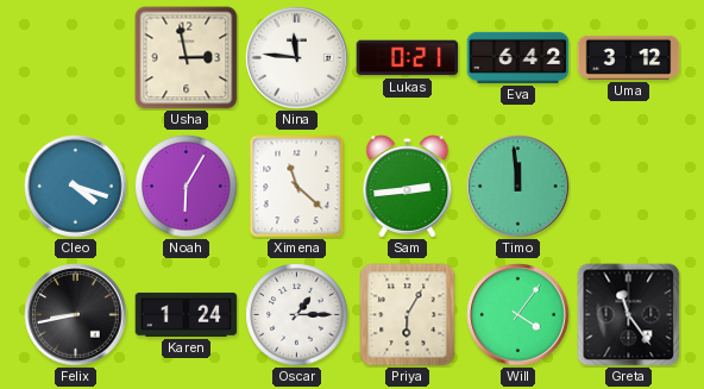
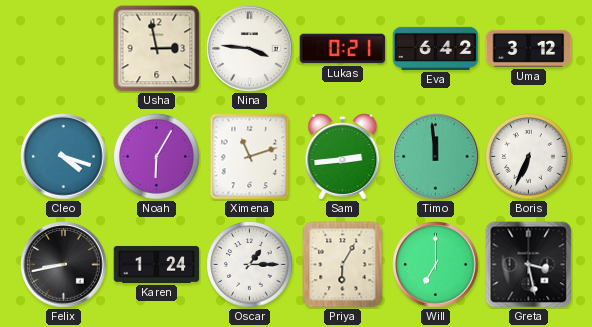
Nina: 11:46 -> 3:46
Ximena: 11:22 -> 11:12
Boris: none -> 6:34
Will: 4:06 -> 7:00
Greta: 11:24 -> 3:28
